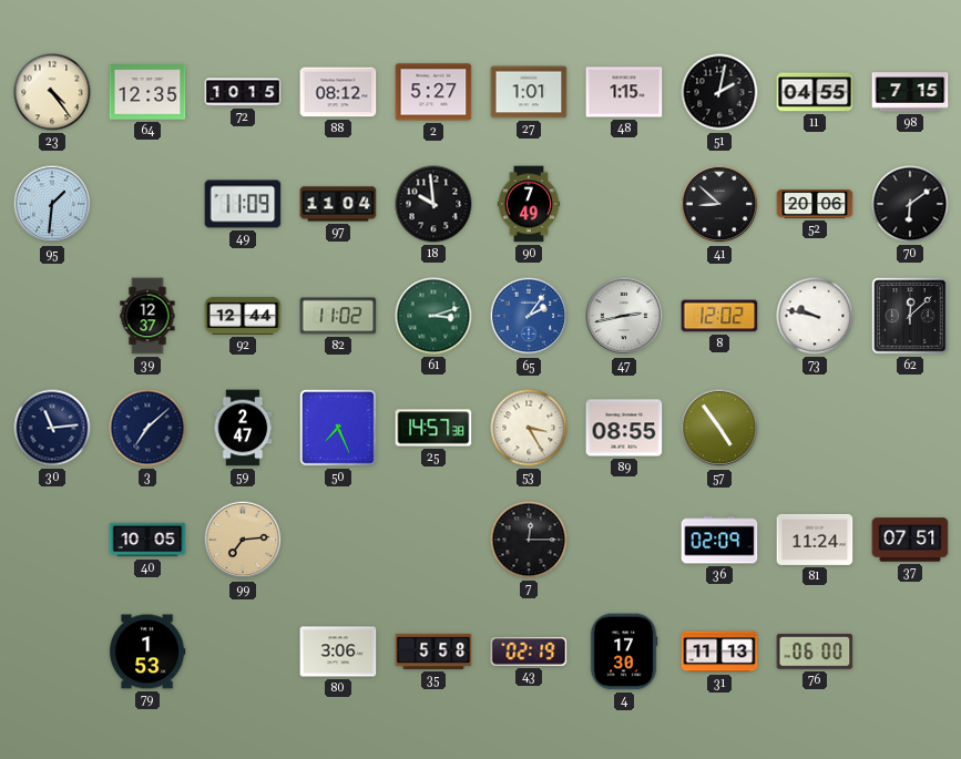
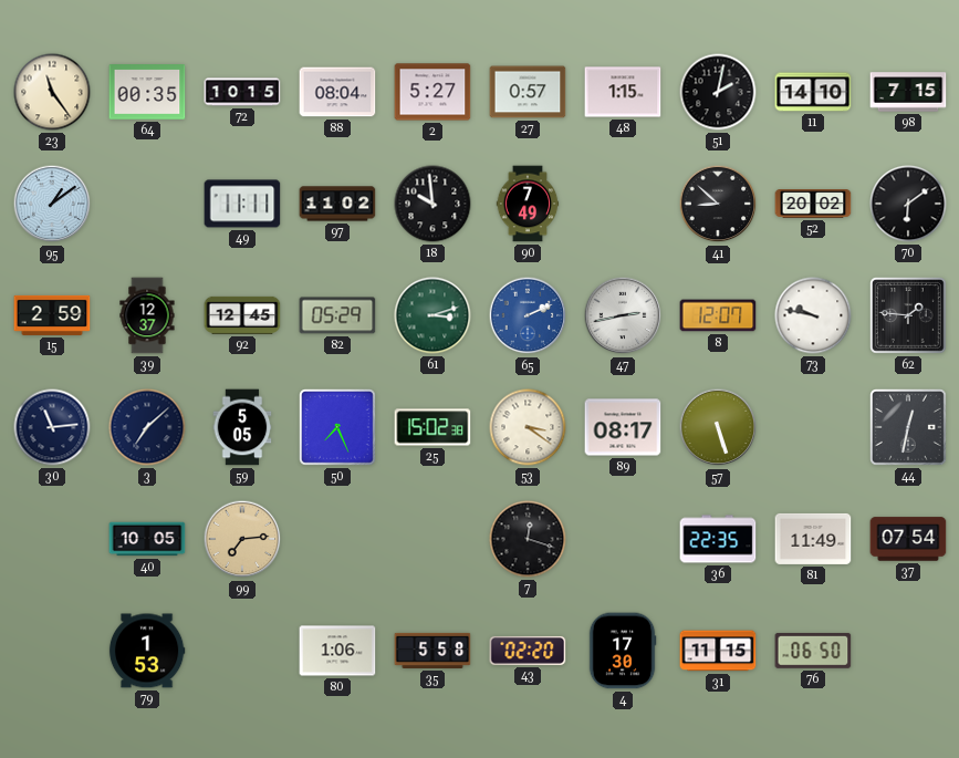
23: 4:24 -> 11:24
64: 12:35 -> 00:35
88: 08:12 -> 08:04
27: 1:01 -> 0:57
11: 04:55 -> 14:10
95: 1:31 -> 1:09
49: 11:09 -> 11:11
97: 11:04 -> 11:02
52: 20:06 -> 20:02
15: none -> 2:59
92: 12:44 -> 12:45
82: 11:02 -> 05:29
65: 2:06 -> 2:11
8: 12:02 -> 12:07
62: 12:08 -> 1:46
59: 2:47 -> 5:05
25: 14:57 -> 15:02
53: 3:25 -> 3:21
89: 08:55 -> 08:17
57: 4:54 -> 5:27
44: none -> 12:32
7: 12:15 -> 12:18
36: 02:09 -> 22:35
81: 11:24 -> 11:49
37: 07:51 -> 07:54
80: 3:06 -> 1:06
43: 02:19 -> 02:20
31: 11:13 -> 11:15
76: 06:00 -> 06:50
